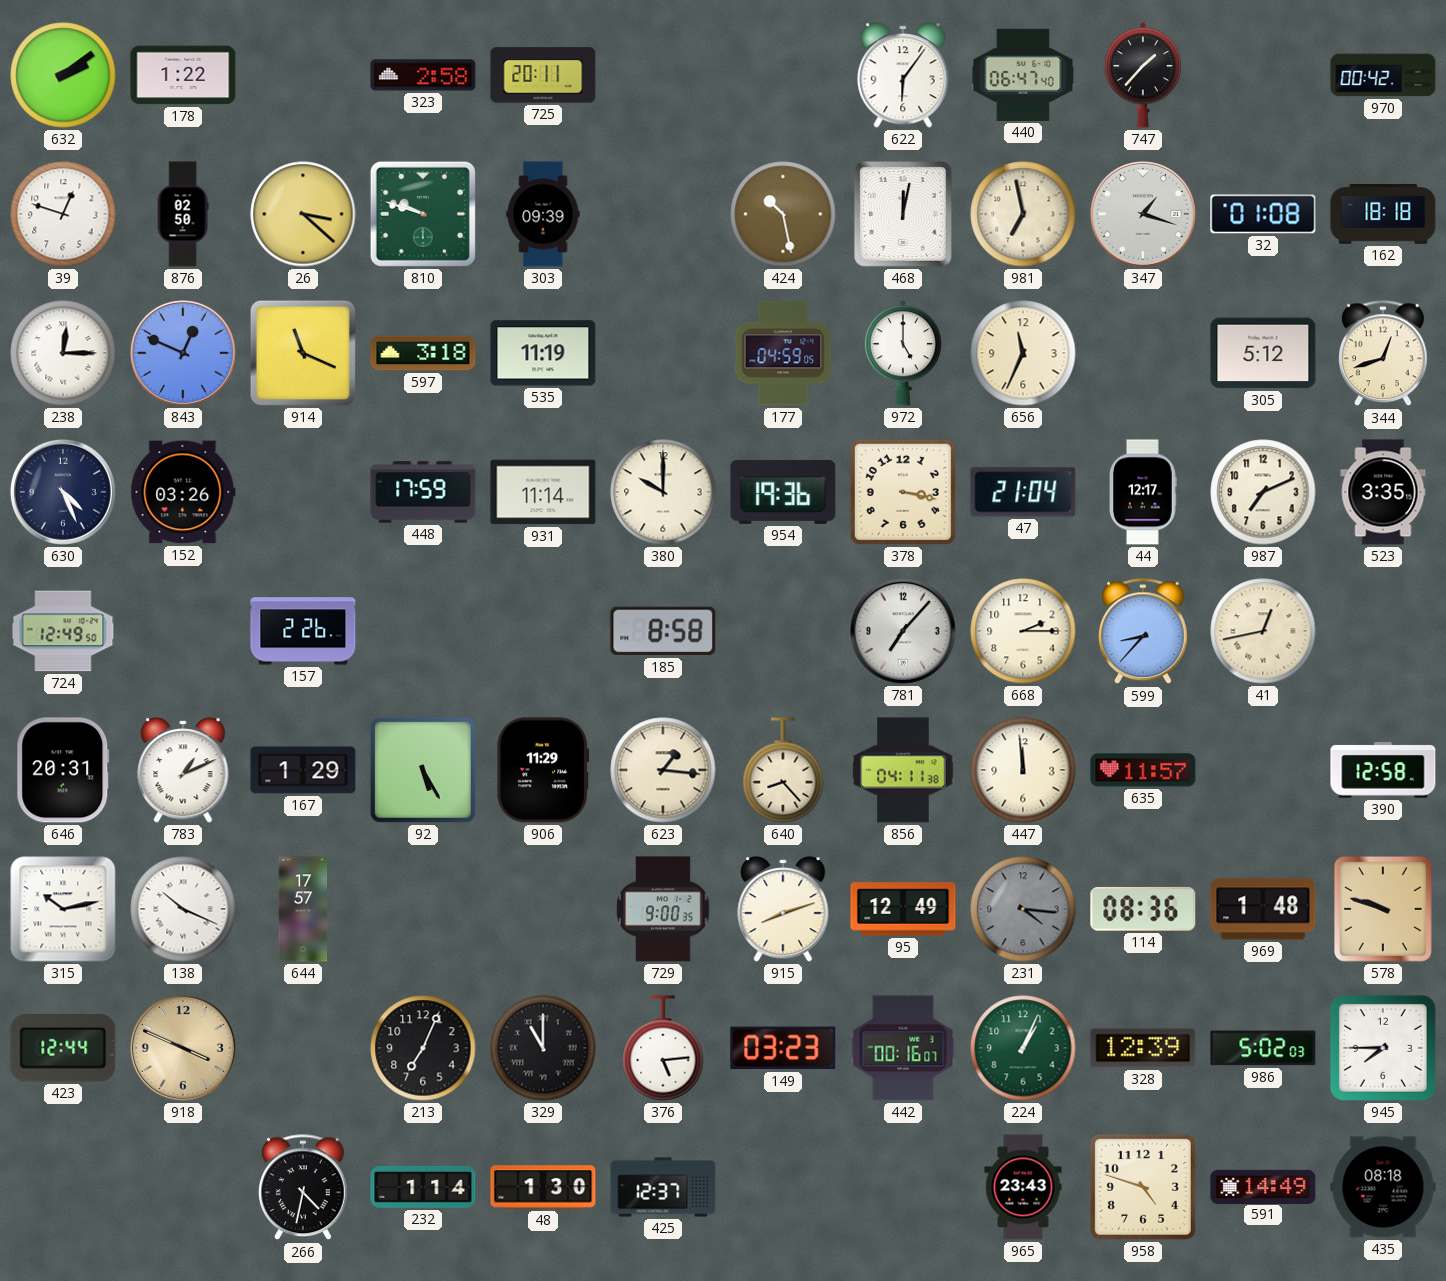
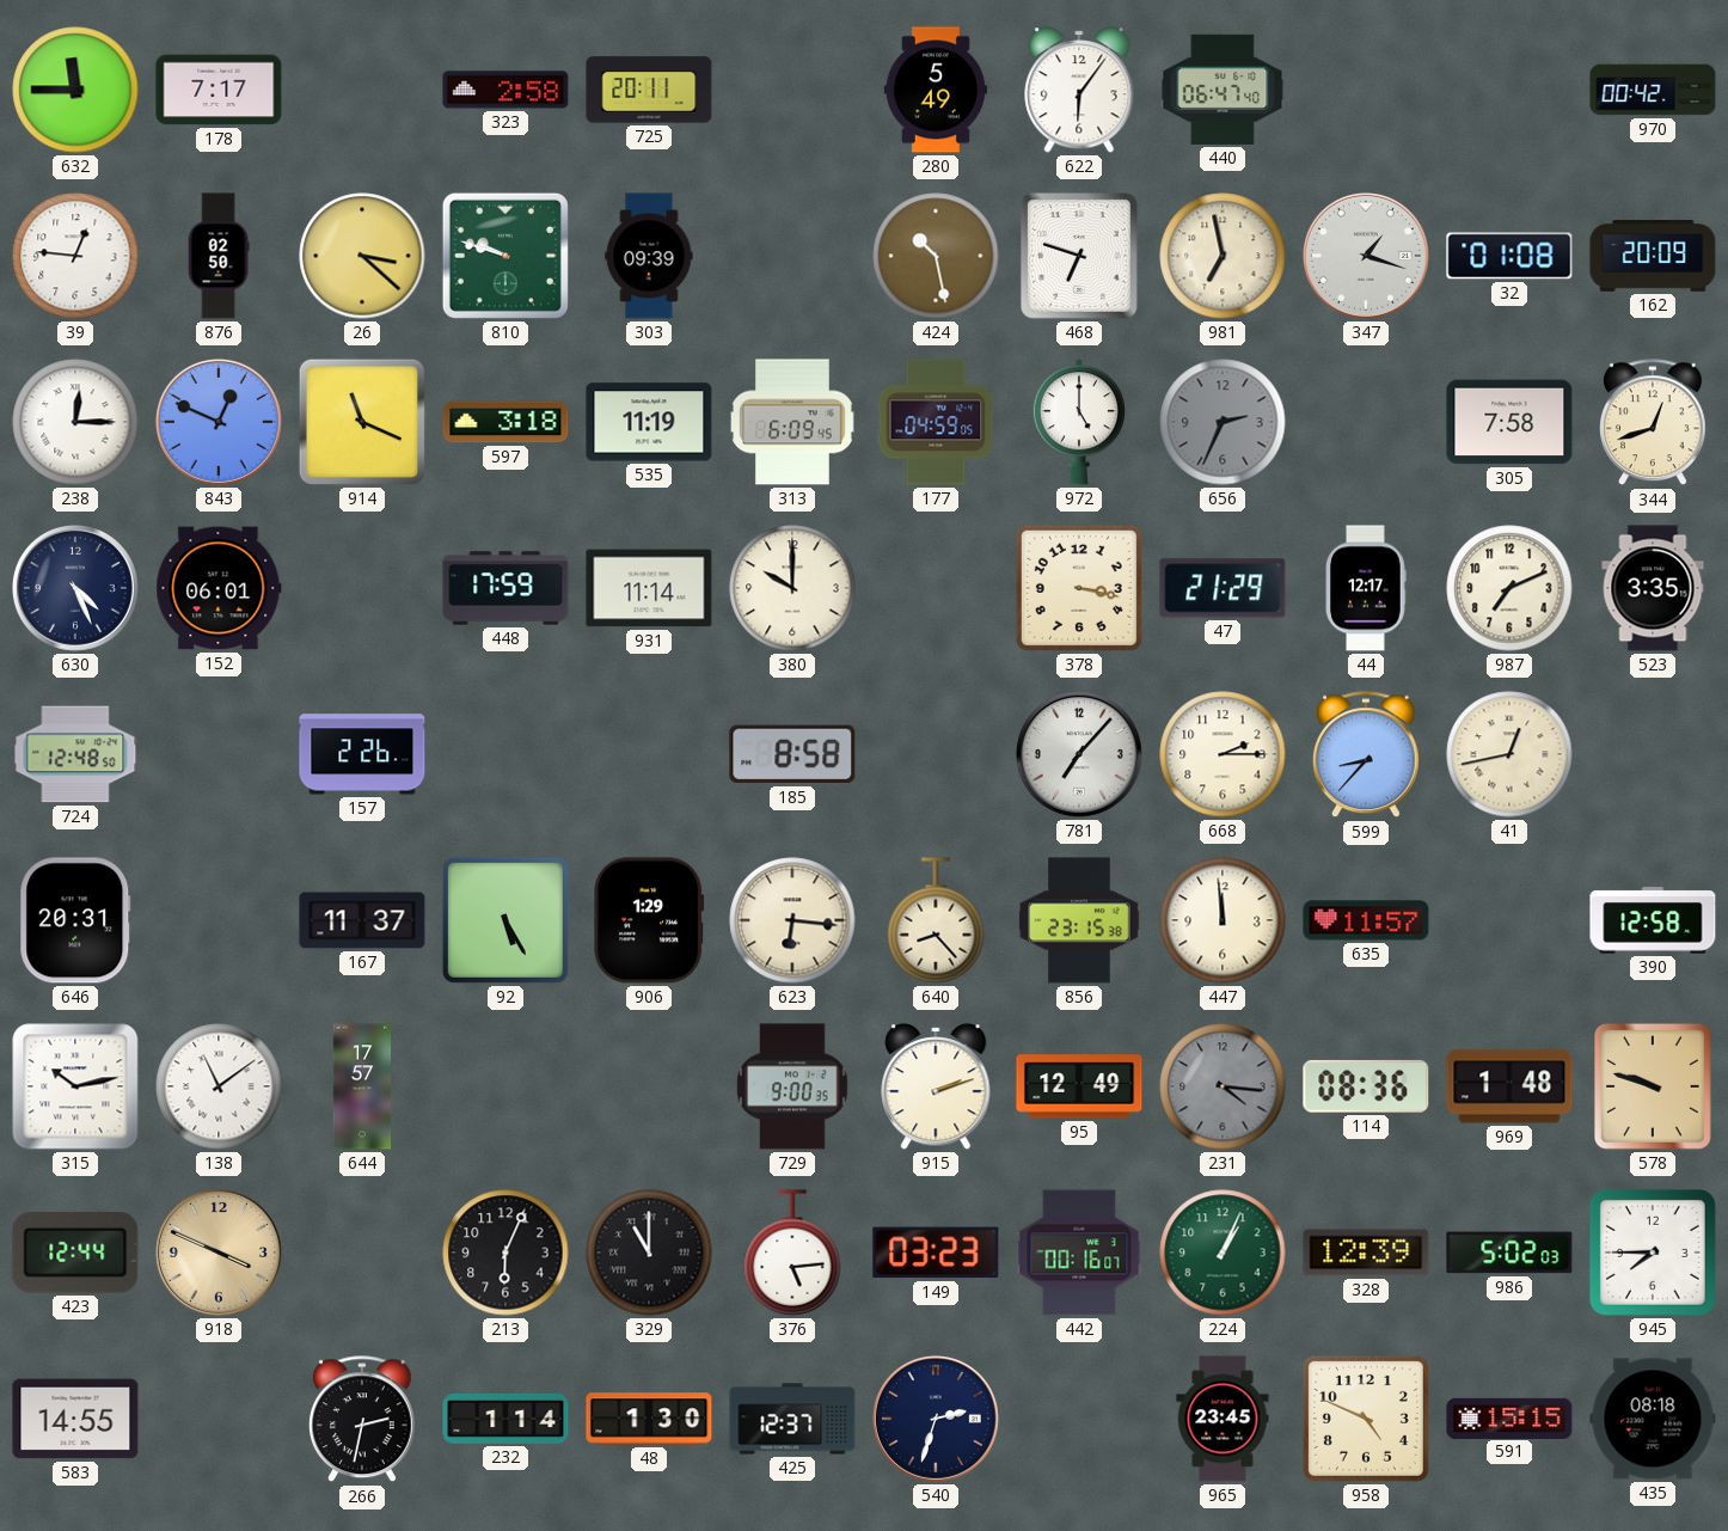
632: 2:09 -> 11:45
178: 1:22 -> 7:17
280: none -> 5:49
747: 1:37 -> none
39: 12:48 -> 12:46
468: 12:02 -> 6:48
162: 18:18 -> 20:09
313: none -> 6:09
656: 11:34 -> 2:34
656 dial: cream -> grey
305: 5:12 -> 7:58
152: 03:26 -> 06:01
954: 19:36 -> none
47: 21:04 -> 21:29
724: 12:49 -> 12:48
783: 1:11 -> none
167: 1:29 -> 11:37
906: 11:29 -> 1:29
623: 1:16 -> 6:16
856: 04:11 -> 23:15
138: 10:19 -> 11:09
915: 8:12 -> 2:12
213: 7:04 -> 6:04
583: none -> 14:55
266: 4:32 -> 2:32
540: none -> 2:33
965: 23:43 -> 23:45
958: 4:48 -> 4:49
591: 14:49 -> 15:15
